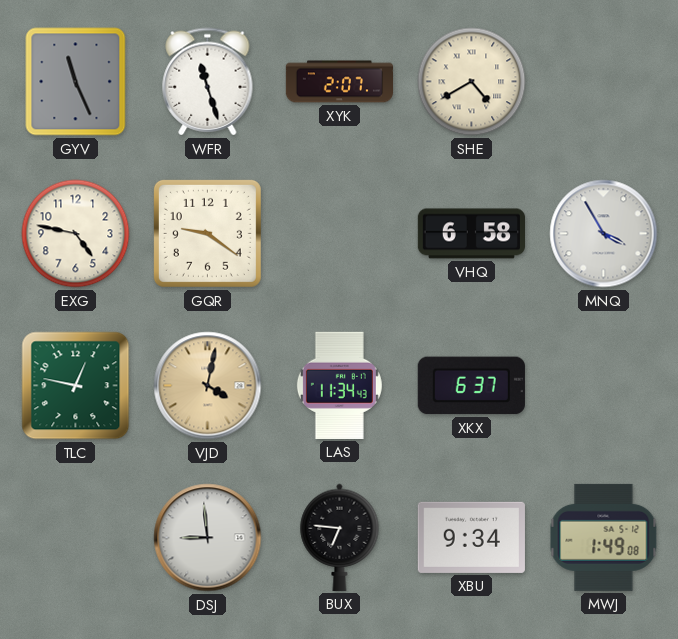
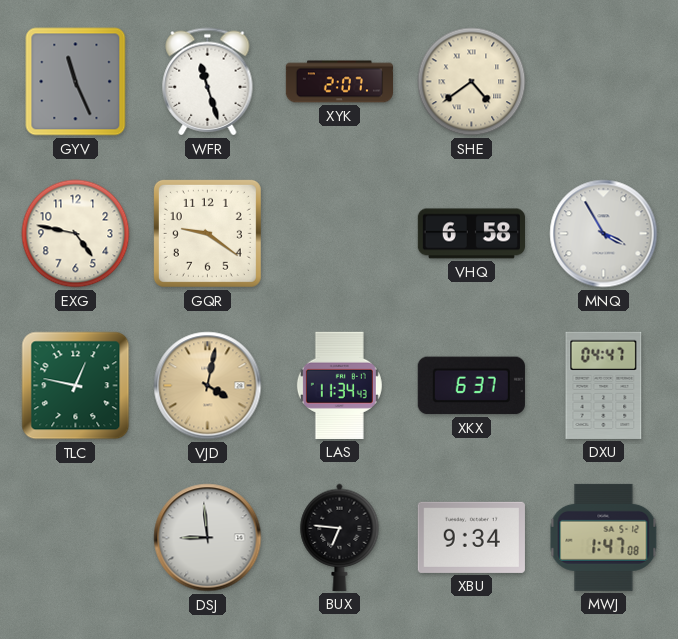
SHE: 4:40 -> 4:39
DXU: none -> 04:47
MWJ: 1:49 -> 1:47
